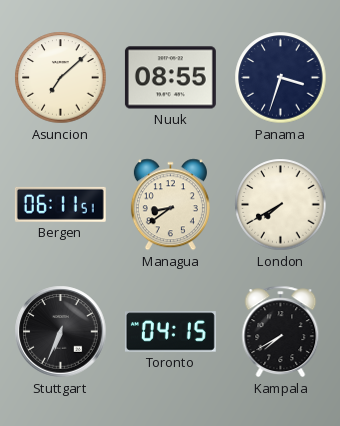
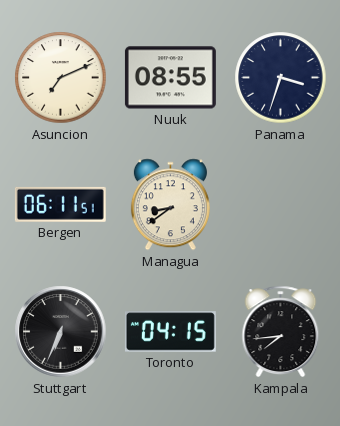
Asuncion: 7:08 -> 7:11
London: 7:40 -> none
Kampala: 7:40 -> 7:44
